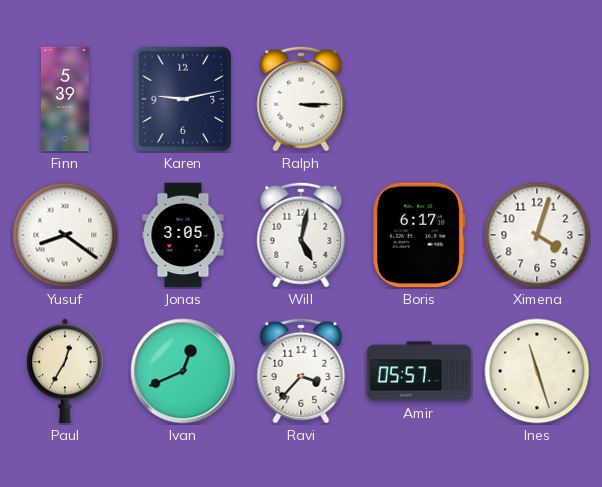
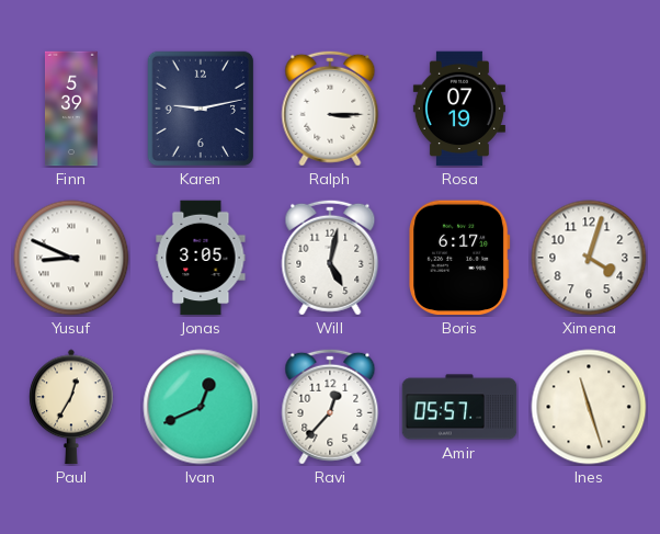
Rosa: none -> 07:19
Yusuf: 8:21 -> 8:49
Ravi: 3:37 -> 12:37
